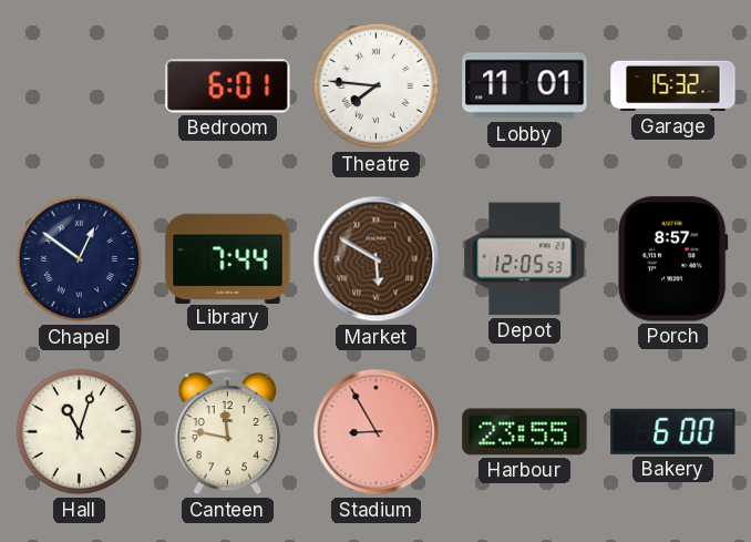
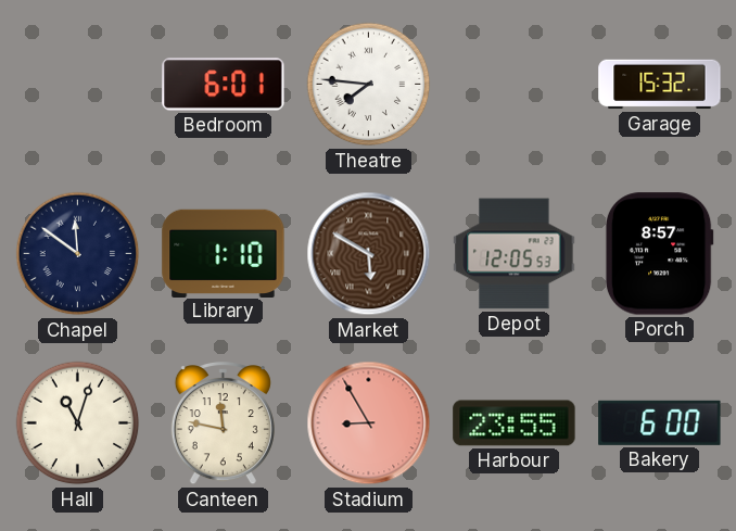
Lobby: 11:01 -> none
Chapel: 12:51 -> 11:51
Library: 7:44 -> 1:10
